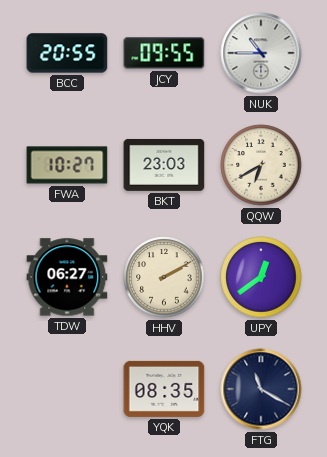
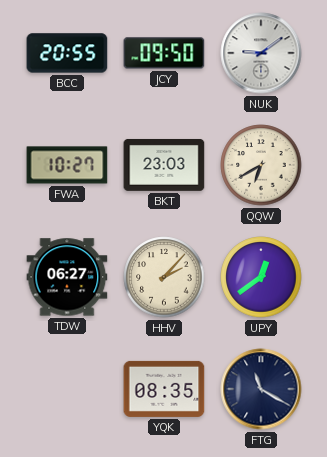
JCY: 09:55 -> 09:50
NUK: 10:45 -> 9:09
HHV: 2:10 -> 2:07
